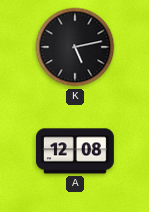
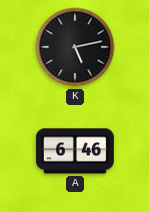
A: 12:08 -> 6:46
